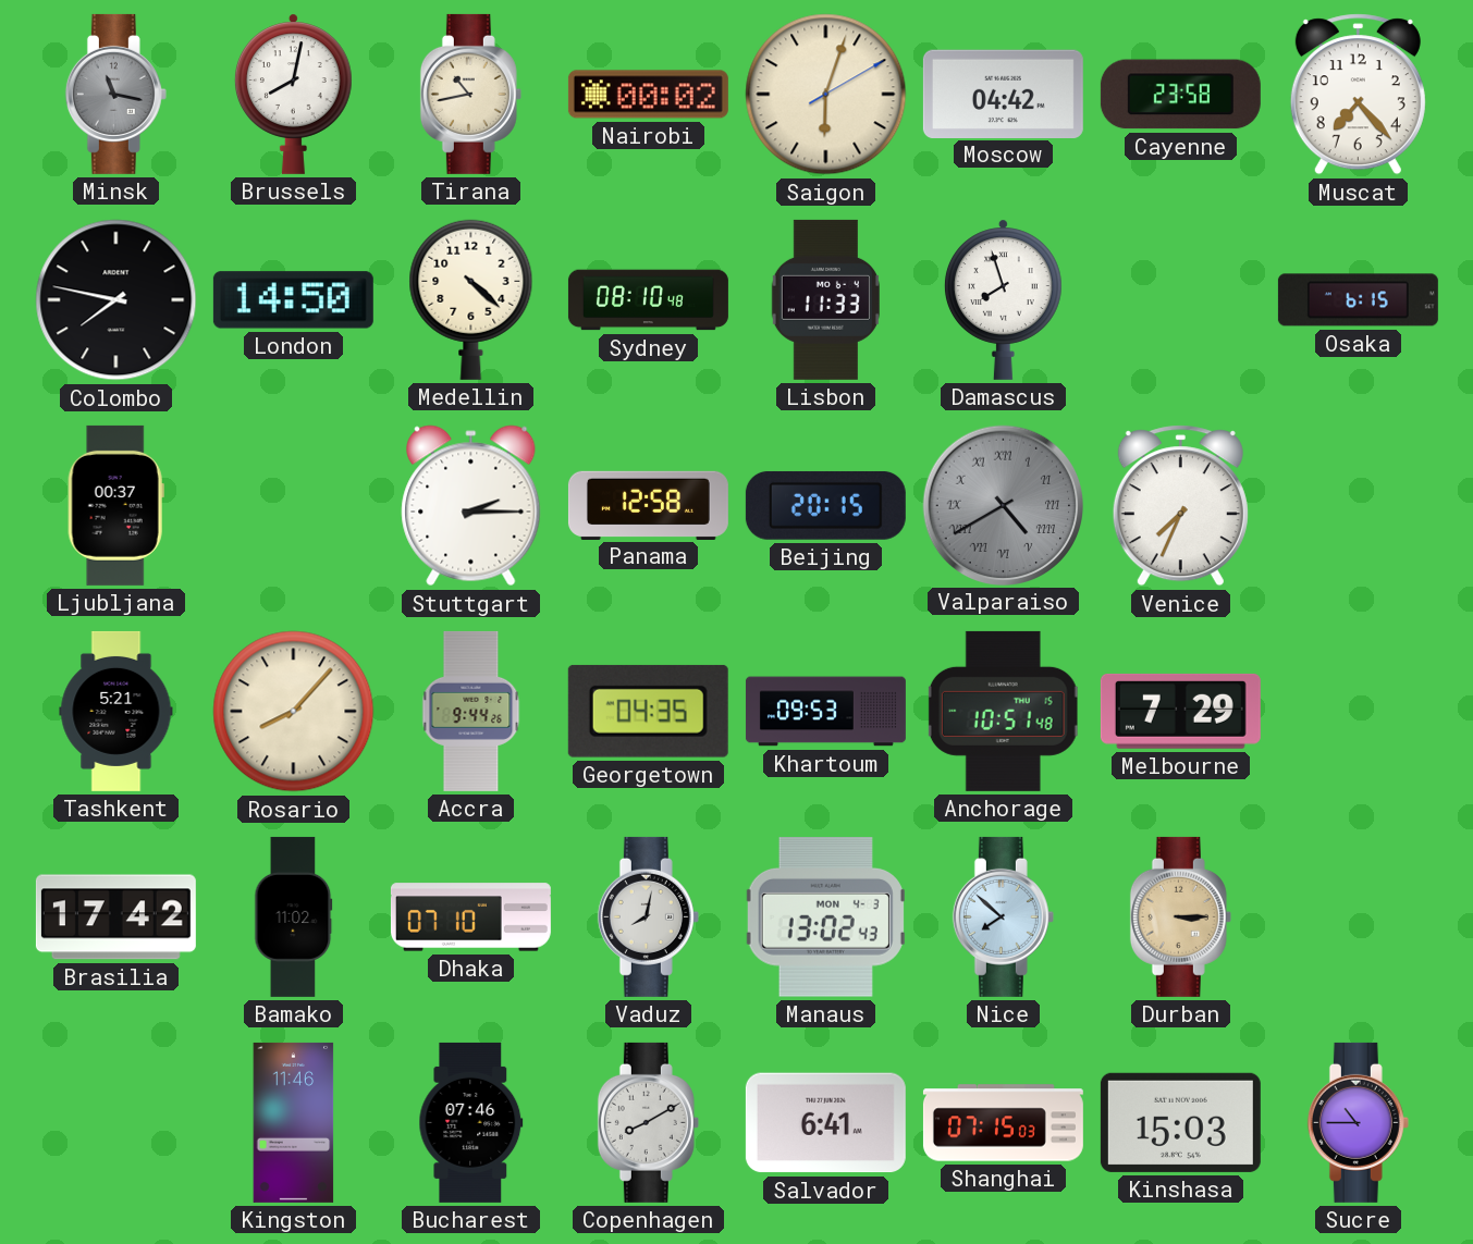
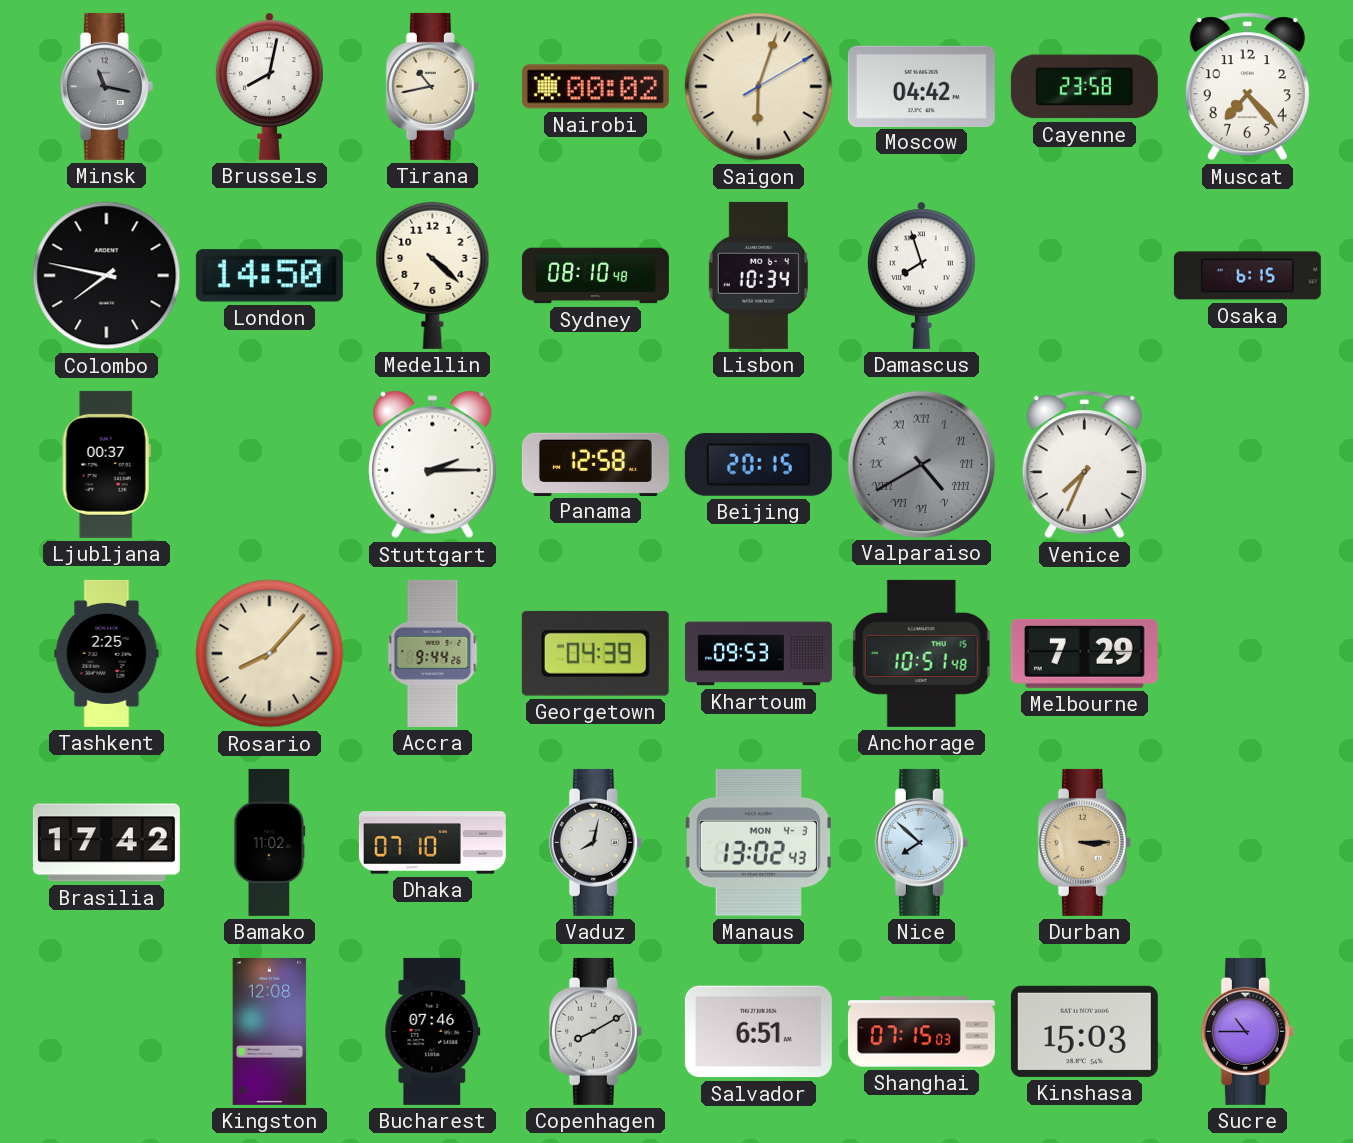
Lisbon: 11:33 -> 10:34
Tashkent: 5:21 -> 2:25
Georgetown: 04:35 -> 04:39
Kingston: 11:46 -> 12:08
Salvador: 6:41 -> 6:51
